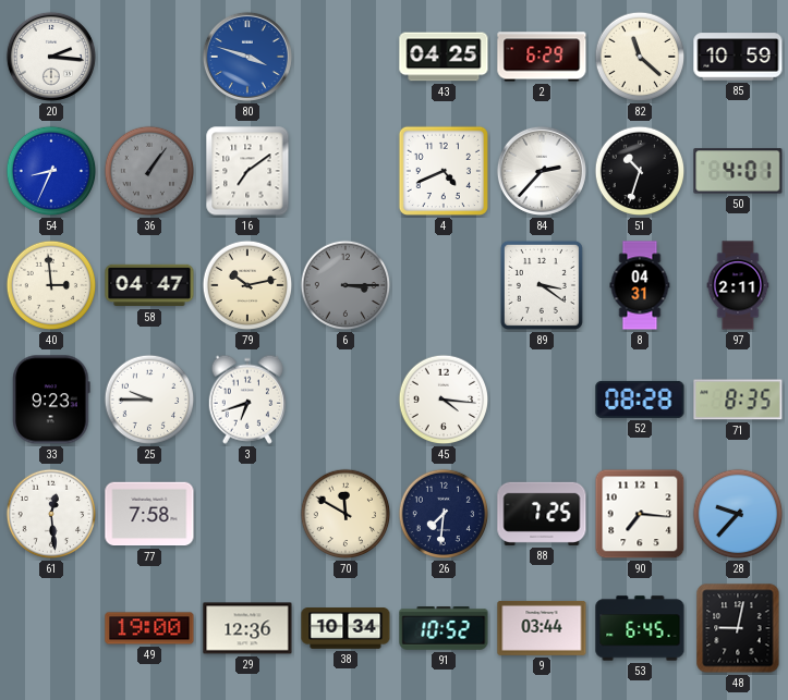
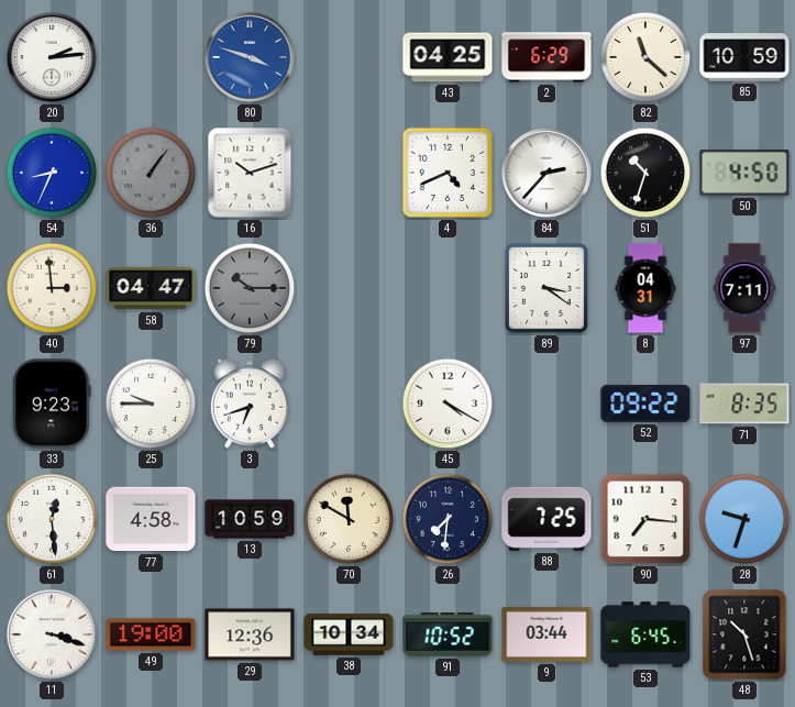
20: 2:16 -> 2:14
16: 7:09 -> 10:12
50: 4:01 -> 4:50
79: 10:13 -> 10:15
79 dial: cream -> grey
6: 3:15 -> none
97: 2:11 -> 7:11
45: 4:16 -> 4:20
52: 08:28 -> 09:22
77: 7:58 -> 4:58
13: none -> 10:59
28: 9:37 -> 9:33
11: none -> 3:18
48: 9:02 -> 10:27
